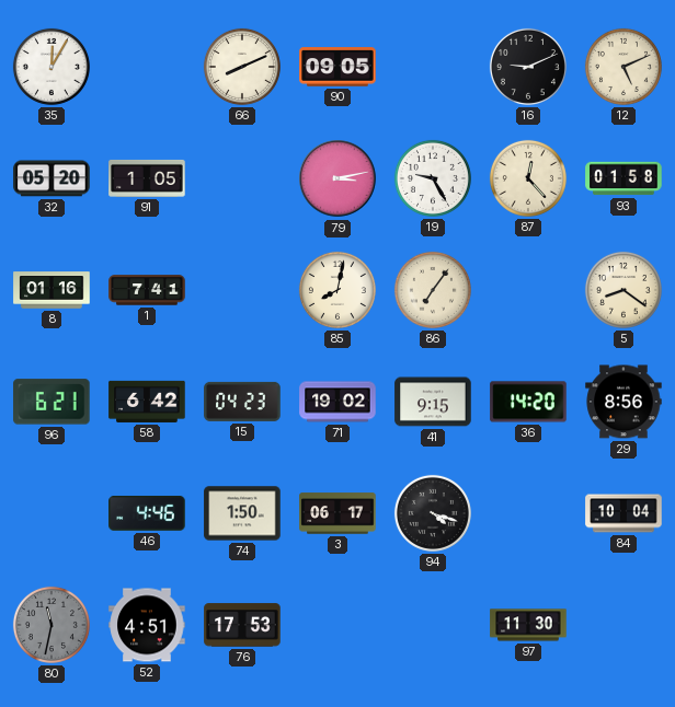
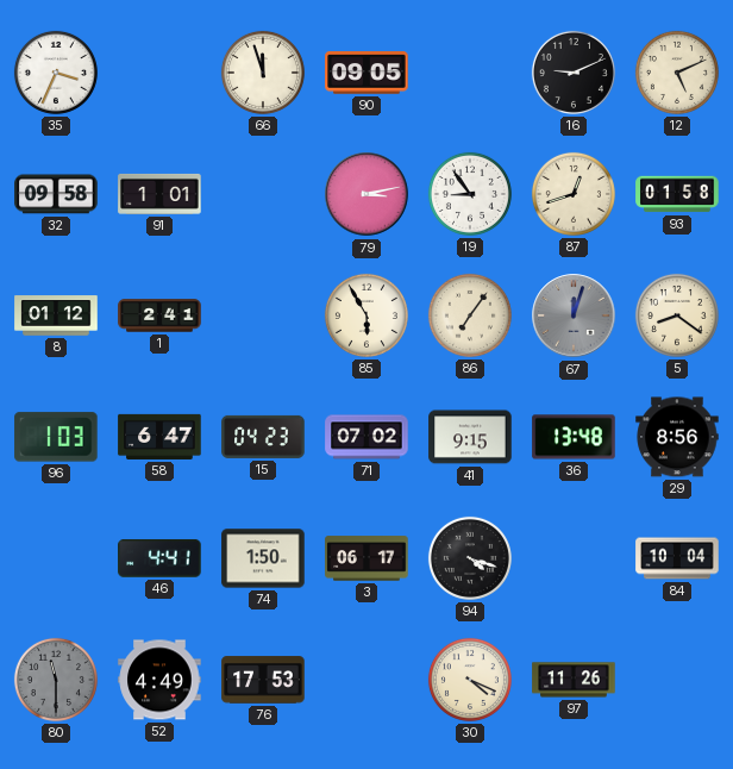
35: 12:05 -> 3:34
66: 8:11 -> 11:57
32: 05:20 -> 09:58
91: 1:05 -> 1:01
19: 9:25 -> 8:54
87: 12:23 -> 12:42
8: 01:16 -> 01:12
1: 7:41 -> 2:41
85: 8:02 -> 5:55
67: none -> 12:03
96: 6:21 -> 1:03
58: 6:42 -> 6:47
71: 19:02 -> 07:02
36: 14:20 -> 13:48
46: 4:46 -> 4:41
80: 11:32 -> 11:30
52: 4:51 -> 4:49
30: none -> 4:19
97: 11:30 -> 11:26
